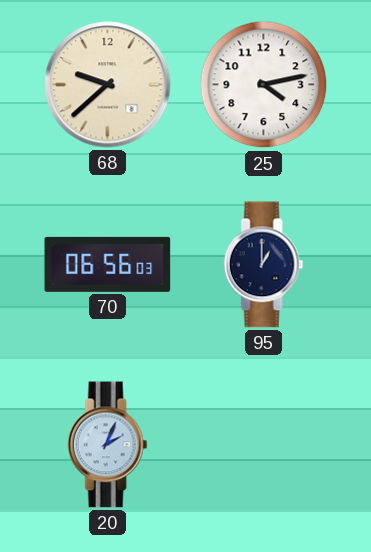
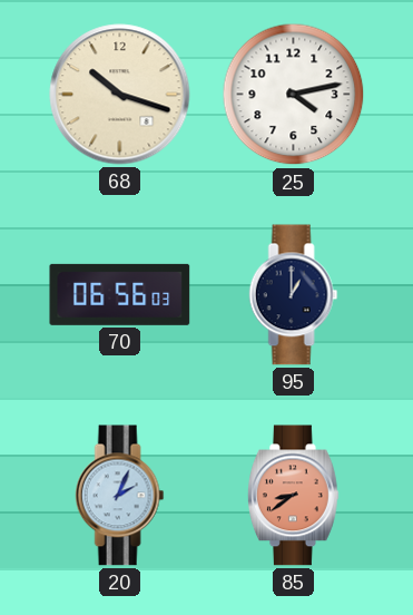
68: 9:38 -> 10:18
85: none -> 8:39
